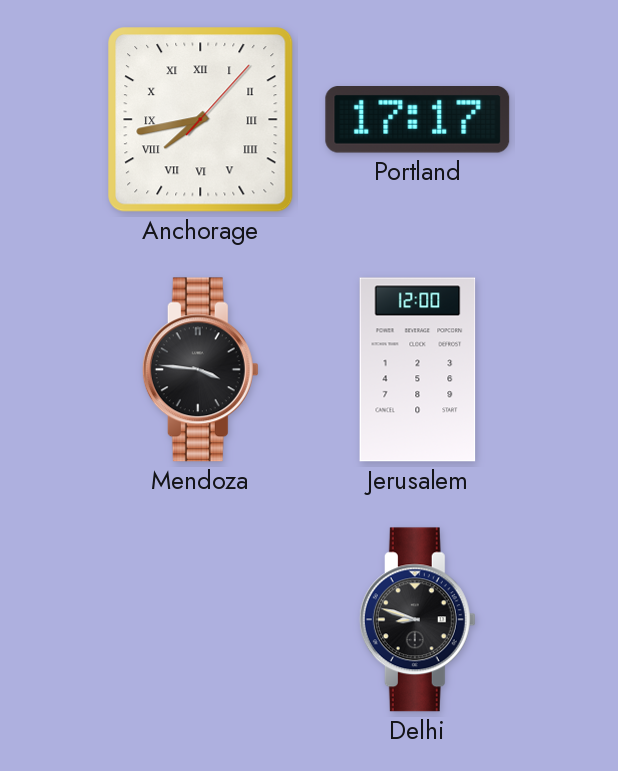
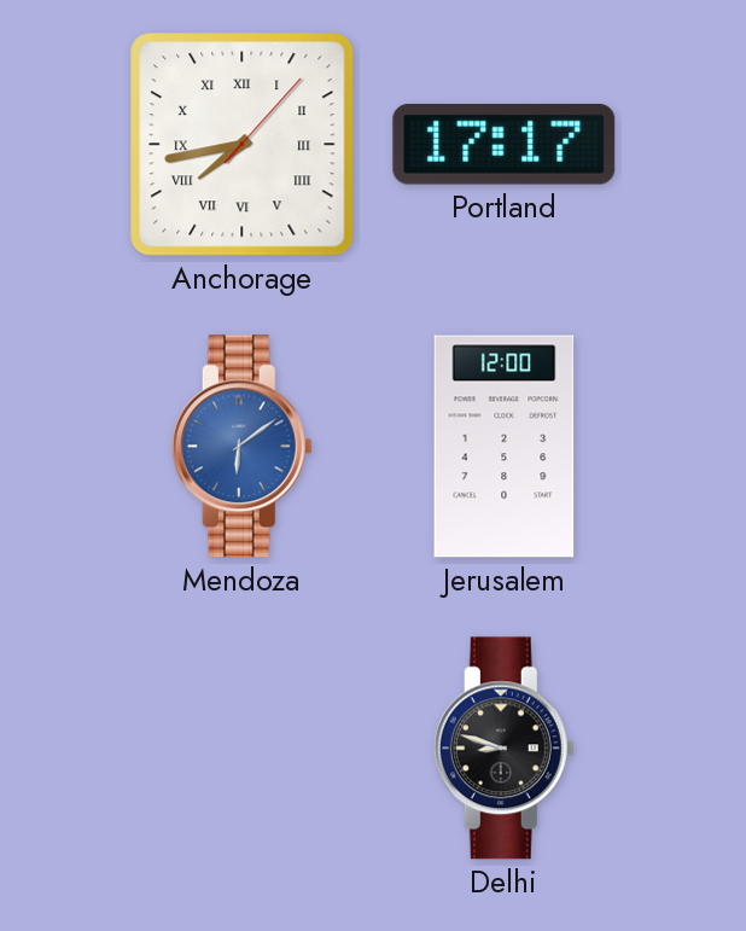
Mendoza: 3:46 -> 6:09
Mendoza dial: black -> blue
